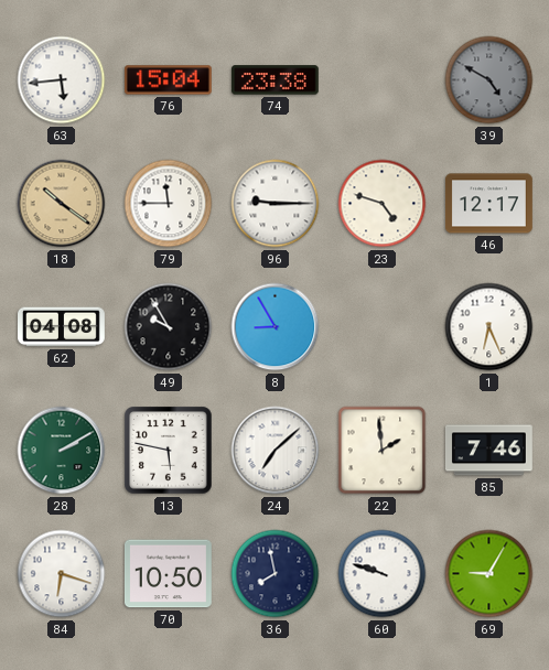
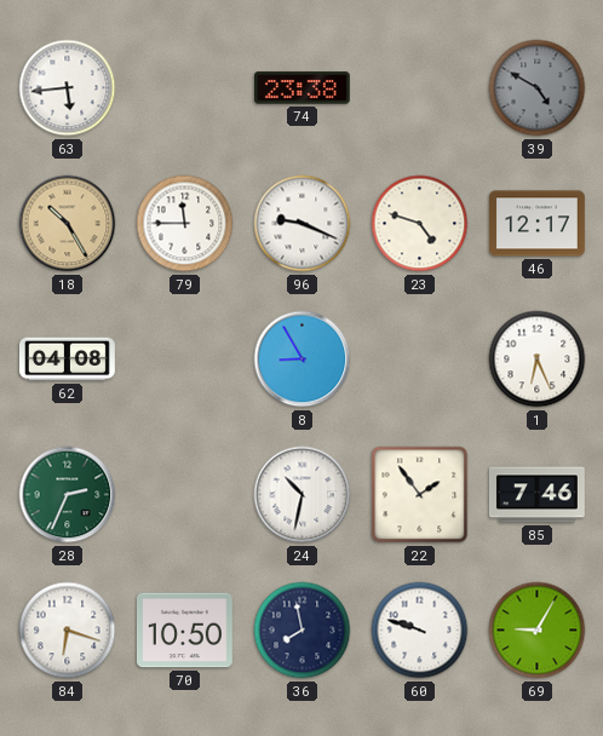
76: 15:04 -> none
18: 10:21 -> 10:25
96: 9:15 -> 9:19
49: 9:55 -> none
28: 2:10 -> 2:34
13: 5:47 -> none
24: 7:08 -> 10:32
22: 1:59 -> 1:54
